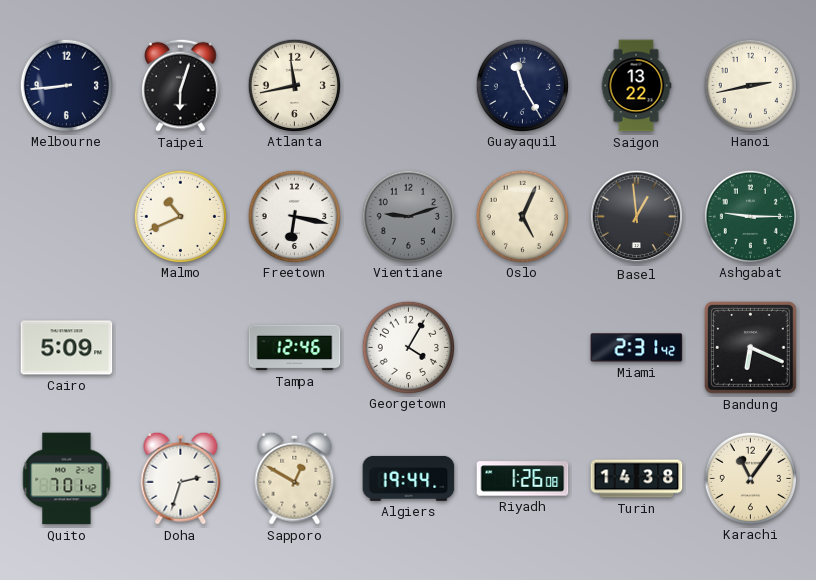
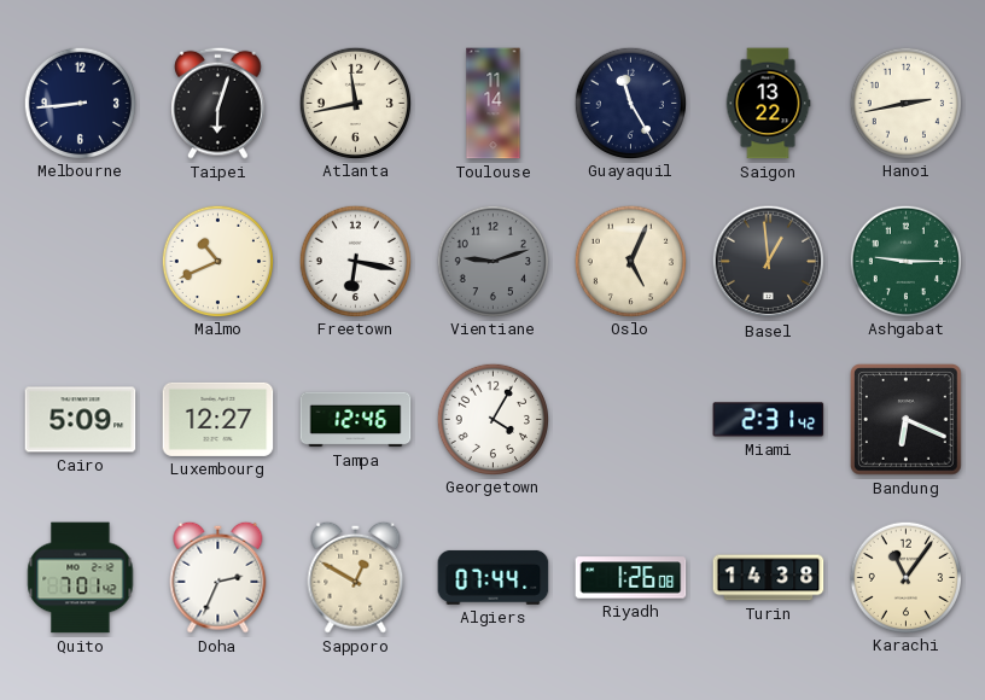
Toulouse: none -> 11:14
Luxembourg: none -> 12:27
Doha: 2:33 -> 2:34
Algiers: 19:44 -> 07:44
